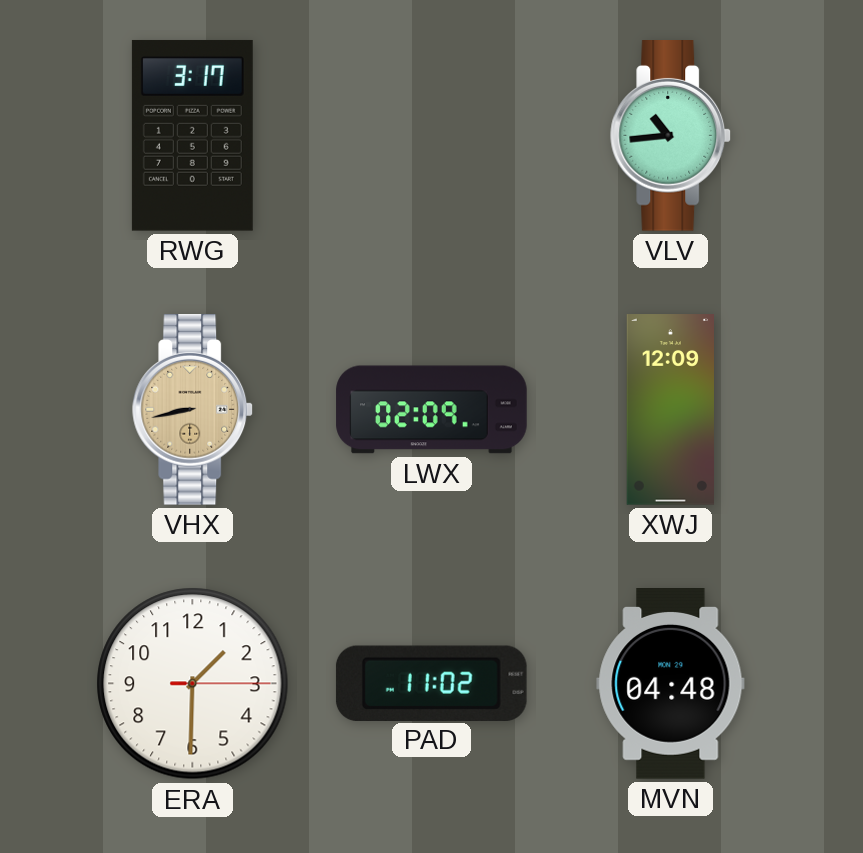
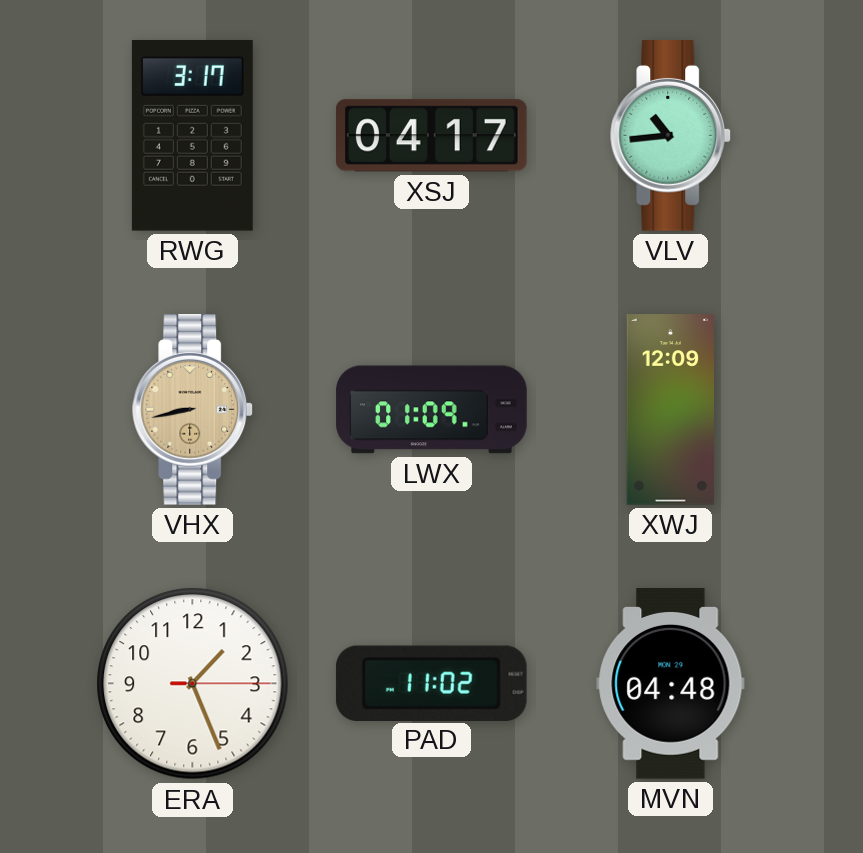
XSJ: none -> 04:17
LWX: 02:09 -> 01:09
ERA: 1:30 -> 1:26
